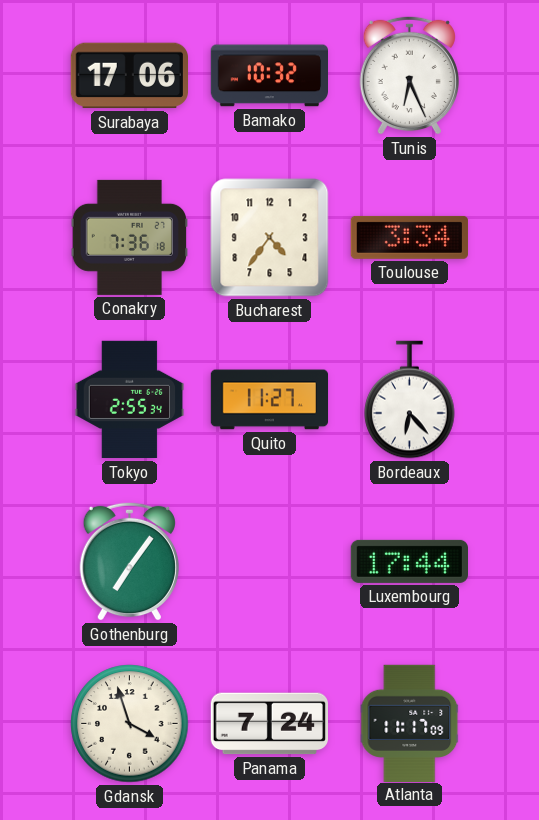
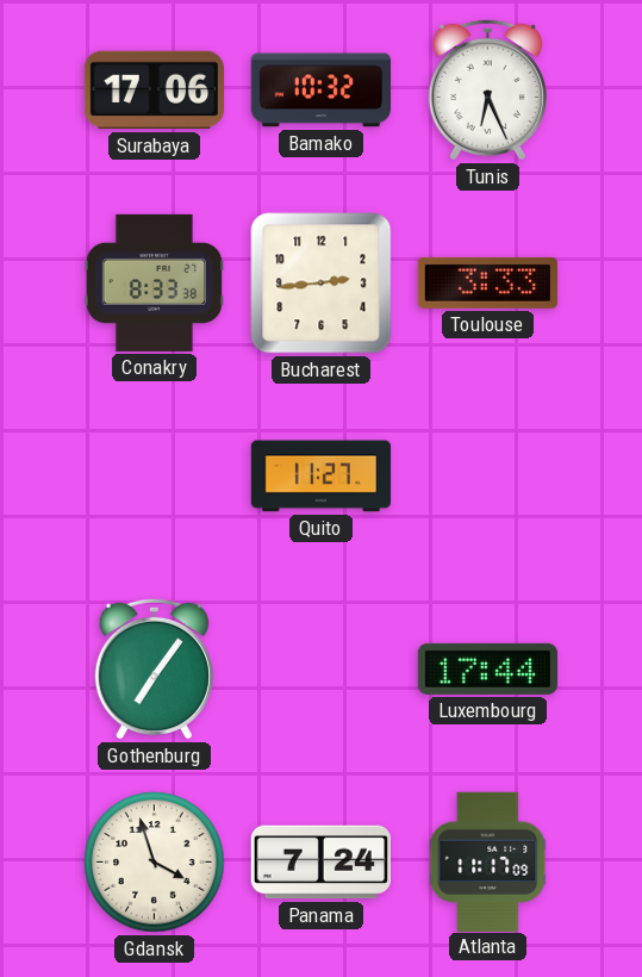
Conakry: 7:36 -> 8:33
Bucharest: 4:36 -> 2:44
Toulouse: 3:34 -> 3:33
Tokyo: 2:55 -> none
Bordeaux: 6:23 -> none
